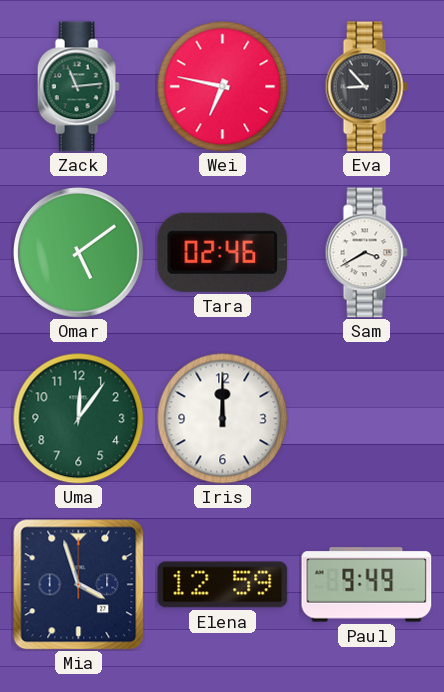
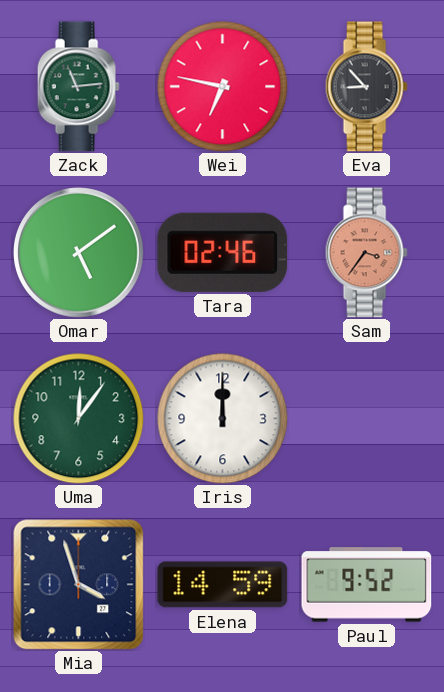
Sam: 3:40 -> 3:36
Sam dial: white -> salmon
Elena: 12:59 -> 14:59
Paul: 9:49 -> 9:52
